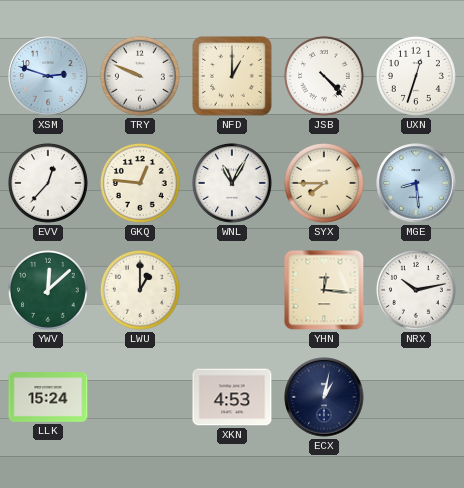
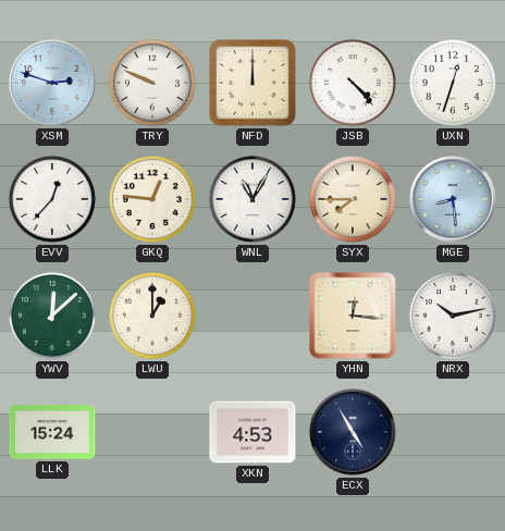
NFD: 1:00 -> 12:00
ECX: 1:02 -> 4:55
